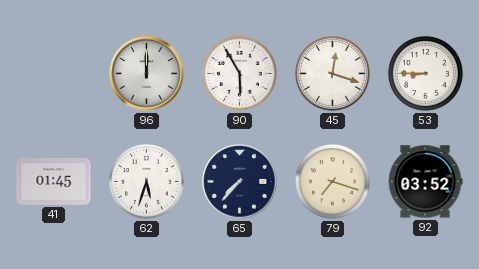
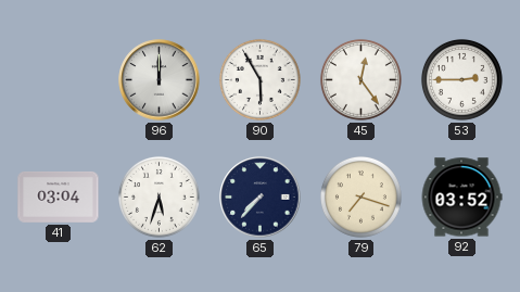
45: 12:18 -> 12:24
53: 8:45 -> 2:45
41: 01:45 -> 03:04
